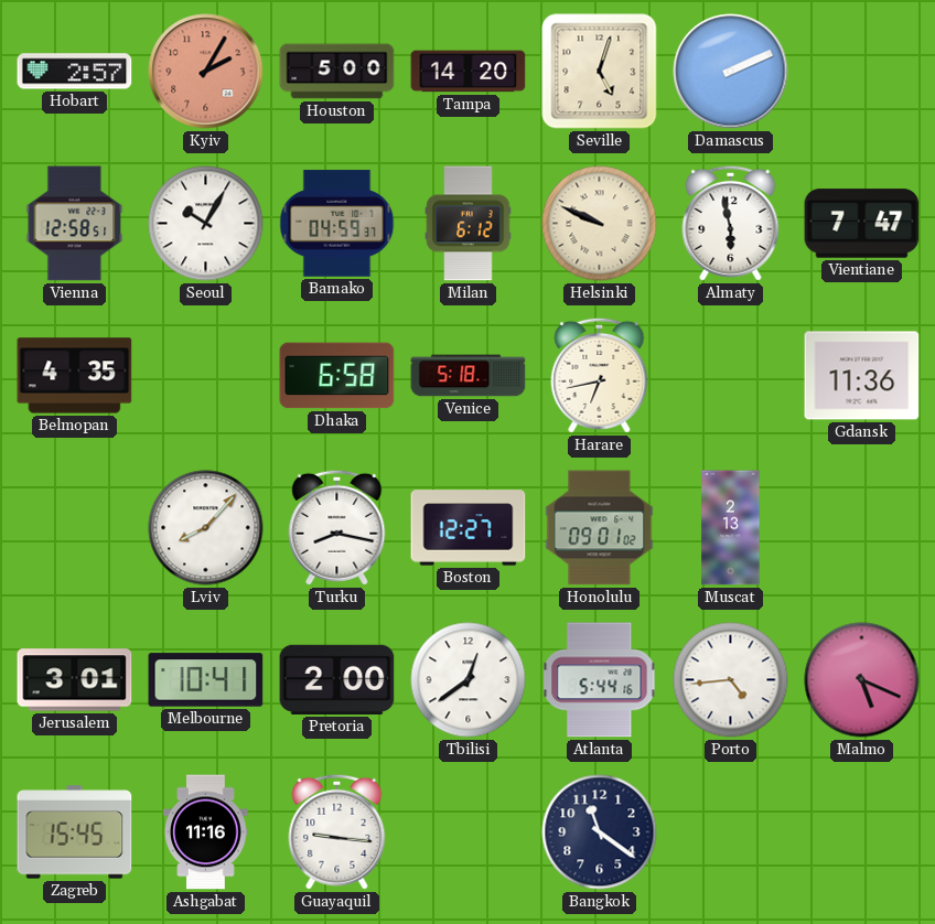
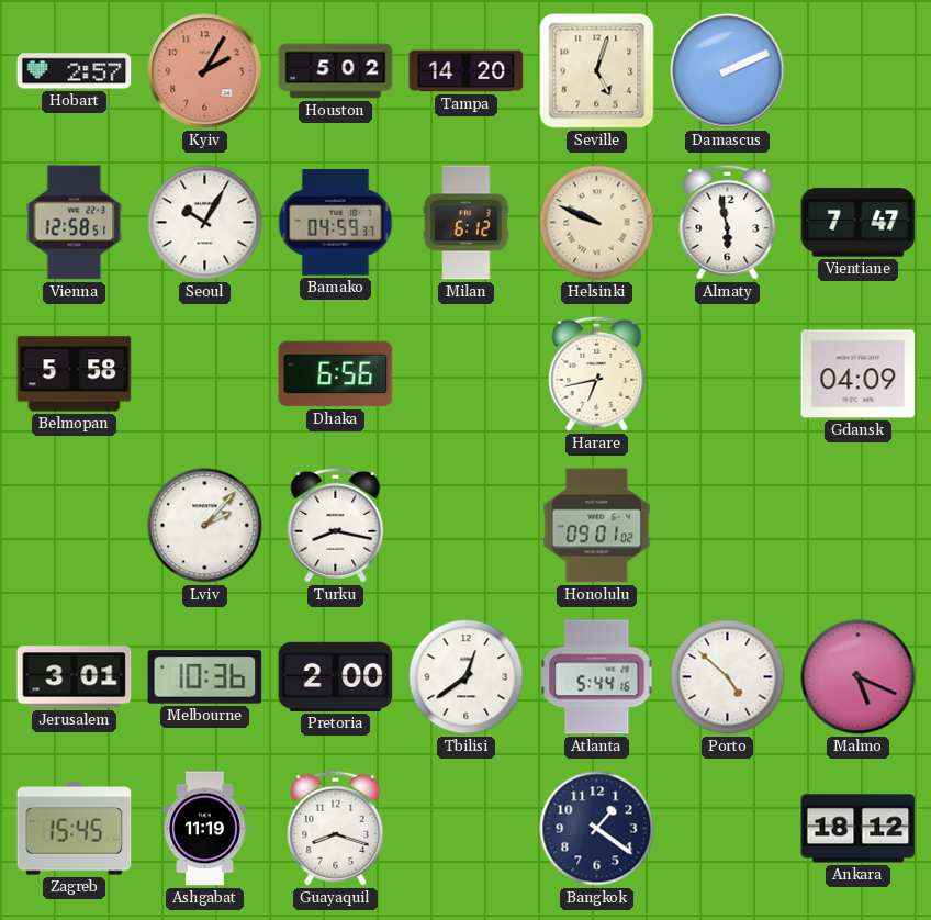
Houston: 5:00 -> 5:02
Belmopan: 4:35 -> 5:58
Dhaka: 6:58 -> 6:56
Venice: 5:18 -> none
Gdansk: 11:36 -> 04:09
Lviv: 8:07 -> 2:07
Boston: 12:27 -> none
Muscat: 2:13 -> none
Melbourne: 10:41 -> 10:36
Porto: 4:44 -> 4:52
Ashgabat: 11:16 -> 11:19
Guayaquil: 9:16 -> 8:18
Bangkok: 11:21 -> 1:21
Ankara: none -> 18:12
